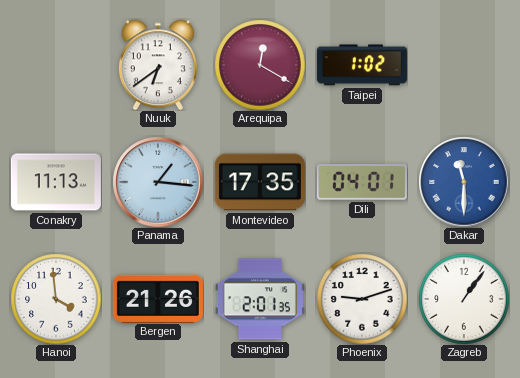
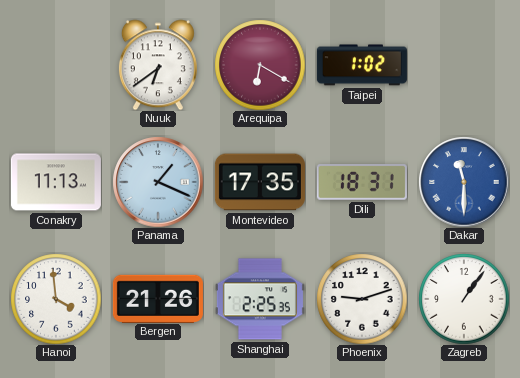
Arequipa: 12:20 -> 6:20
Panama: 1:16 -> 1:19
Dili: 04:01 -> 18:31
Shanghai: 2:01 -> 2:25
